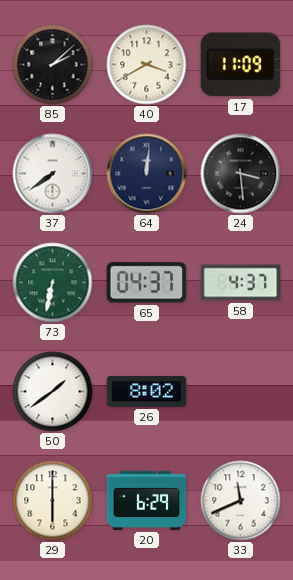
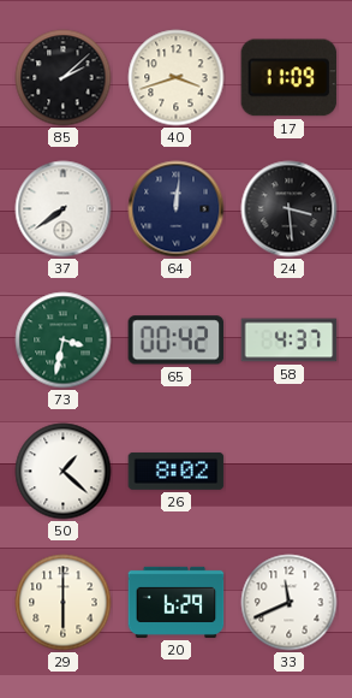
40: 3:40 -> 3:42
73: 6:32 -> 3:32
65: 04:37 -> 00:42
50: 1:39 -> 1:22
